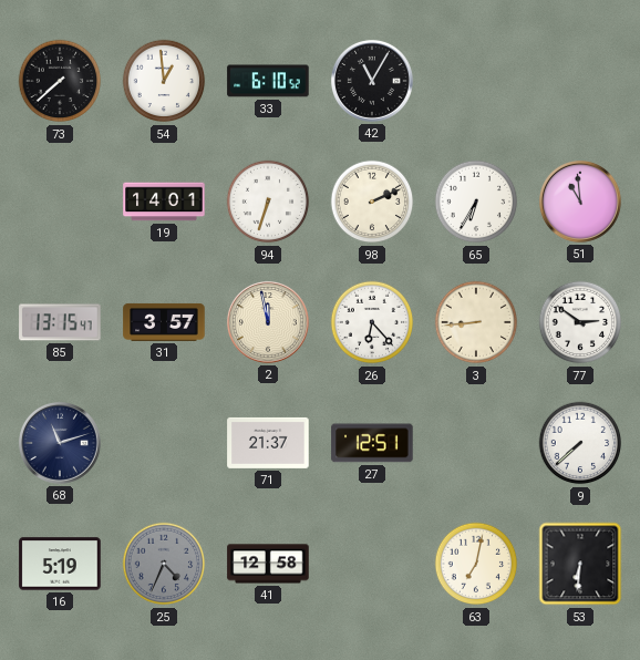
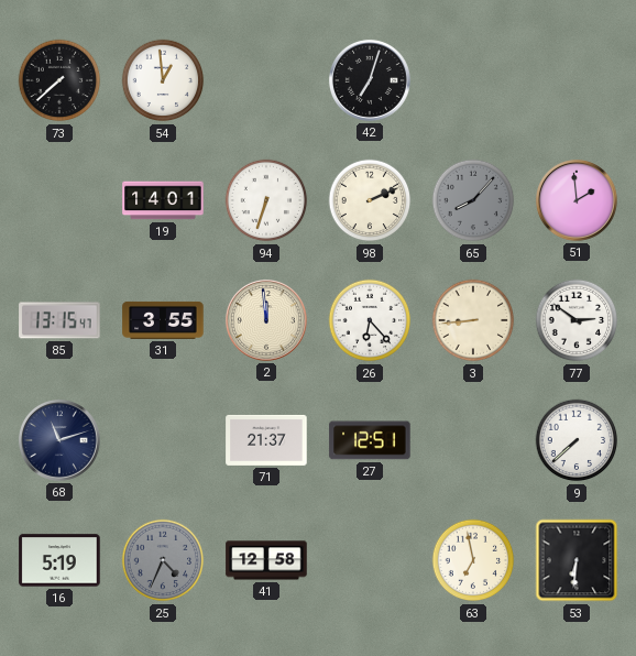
33: 6:10 -> none
42: 11:05 -> 7:03
65: 6:35 -> 8:07
65 dial: white -> grey
51: 10:59 -> 1:59
31: 3:57 -> 3:55
2: 11:58 -> 11:59
63: 7:02 -> 6:58
